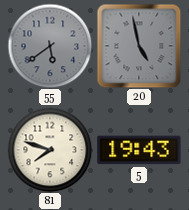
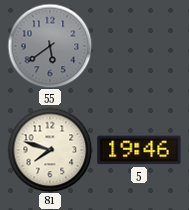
20: 4:58 -> none
5: 19:43 -> 19:46
